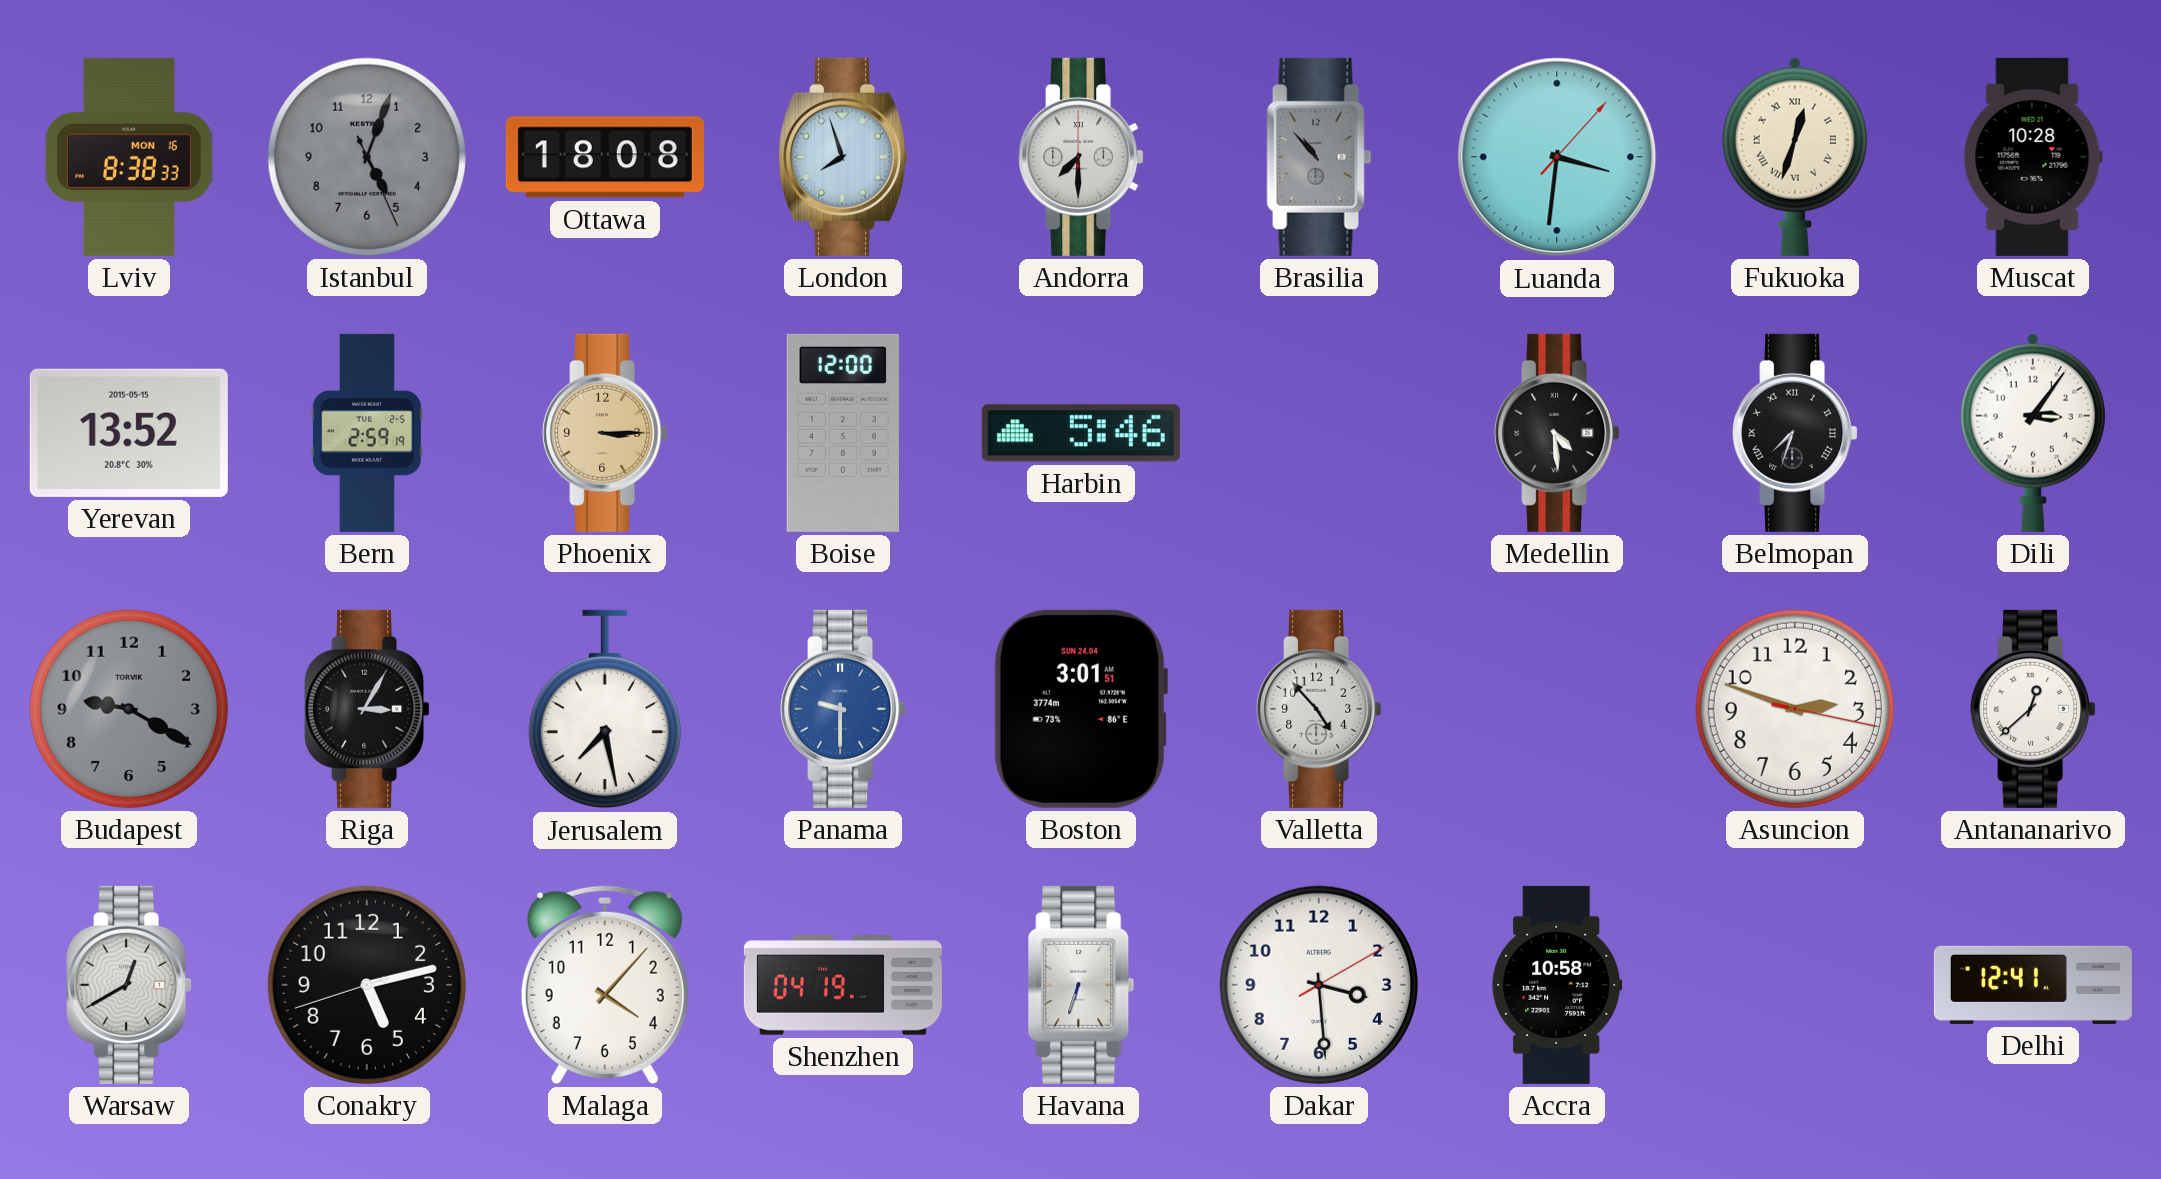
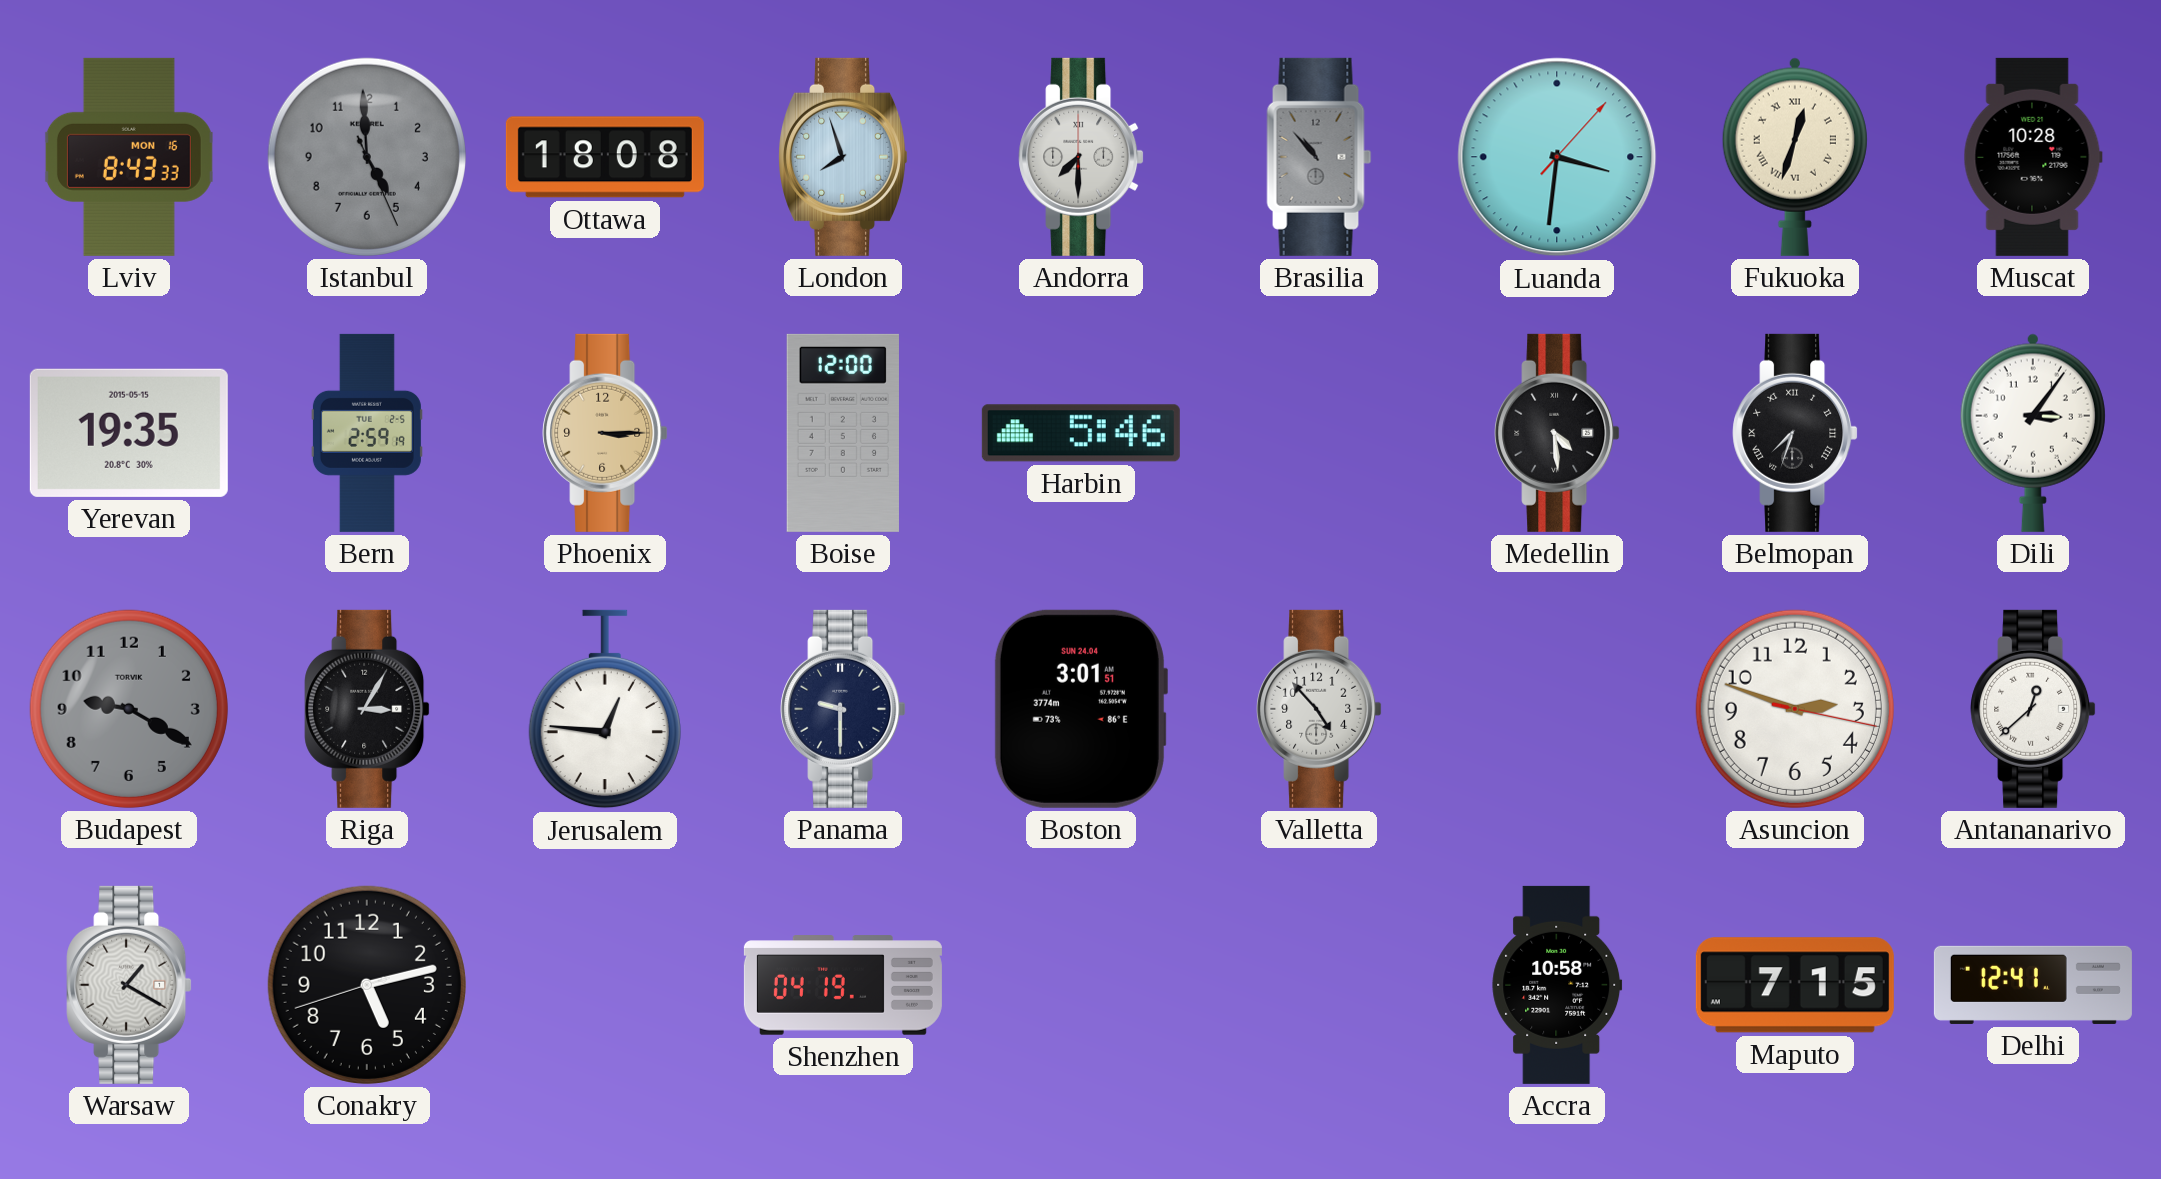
Lviv: 8:38 -> 8:43
Istanbul: 5:03 -> 4:59
Yerevan: 13:52 -> 19:35
Jerusalem: 7:28 -> 12:46
Panama dial: blue -> navy
Warsaw: 12:40 -> 1:20
Malaga: 4:07 -> none
Havana: 6:33 -> none
Dakar: 3:29 -> none
Maputo: none -> 7:15
